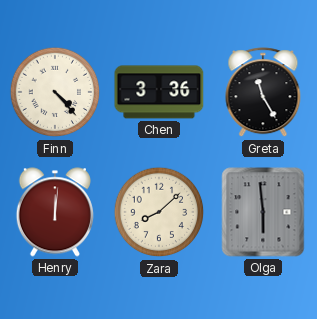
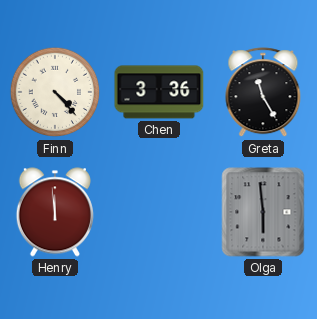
Henry: 12:01 -> 11:59
Zara: 8:08 -> none
